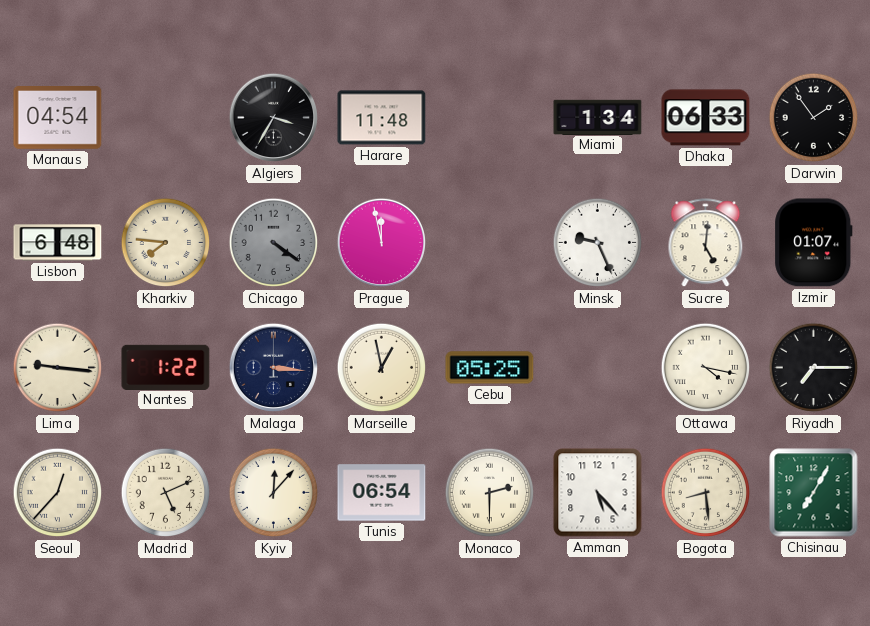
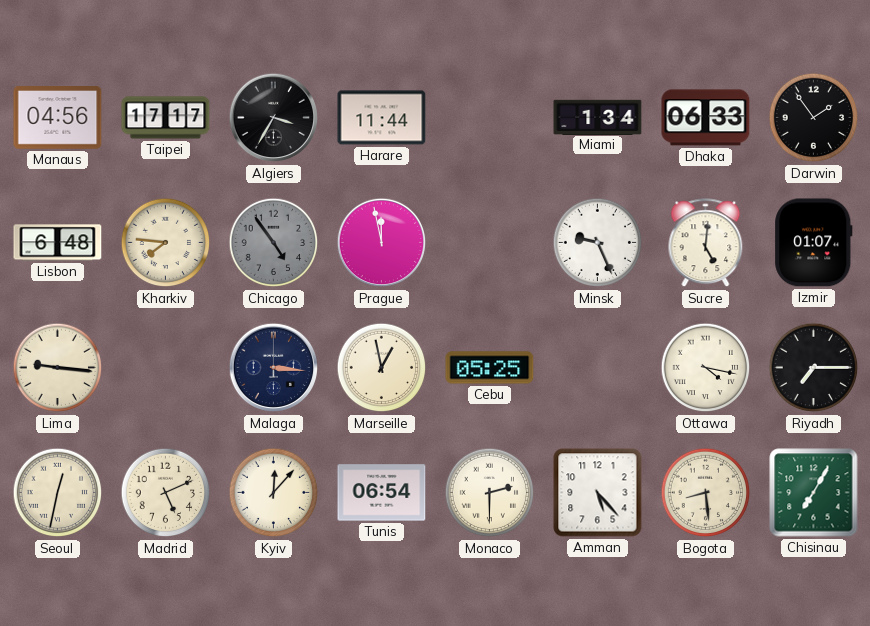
Manaus: 04:54 -> 04:56
Taipei: none -> 17:17
Harare: 11:48 -> 11:44
Chicago: 4:21 -> 4:54
Nantes: 1:22 -> none
Seoul: 12:37 -> 12:32
